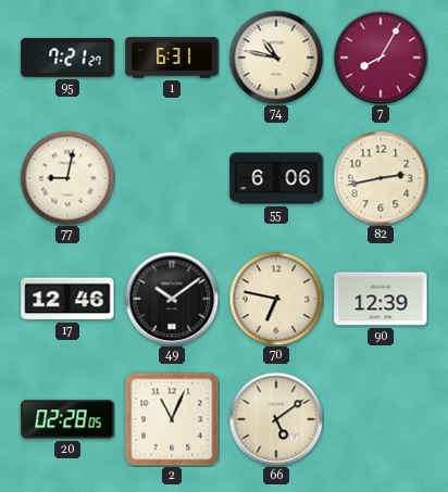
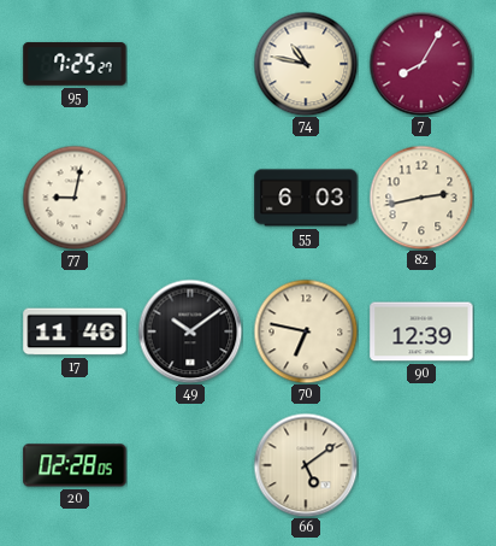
95: 7:21 -> 7:25
1: 6:31 -> none
55: 6:06 -> 6:03
17: 12:46 -> 11:46
2: 11:04 -> none
